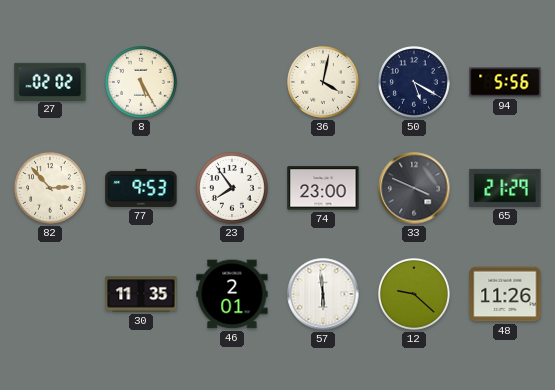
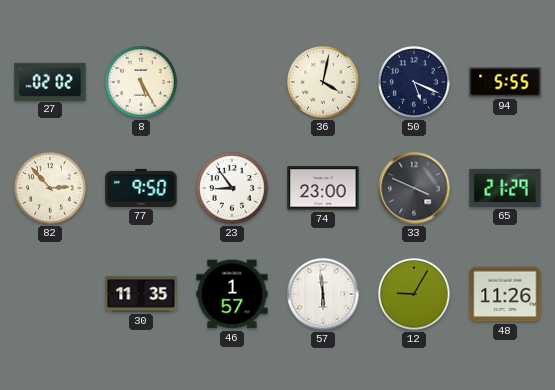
50: 5:20 -> 5:19
94: 5:56 -> 5:55
77: 9:53 -> 9:50
23: 7:54 -> 8:54
46: 2:01 -> 1:57
12: 9:22 -> 9:05
